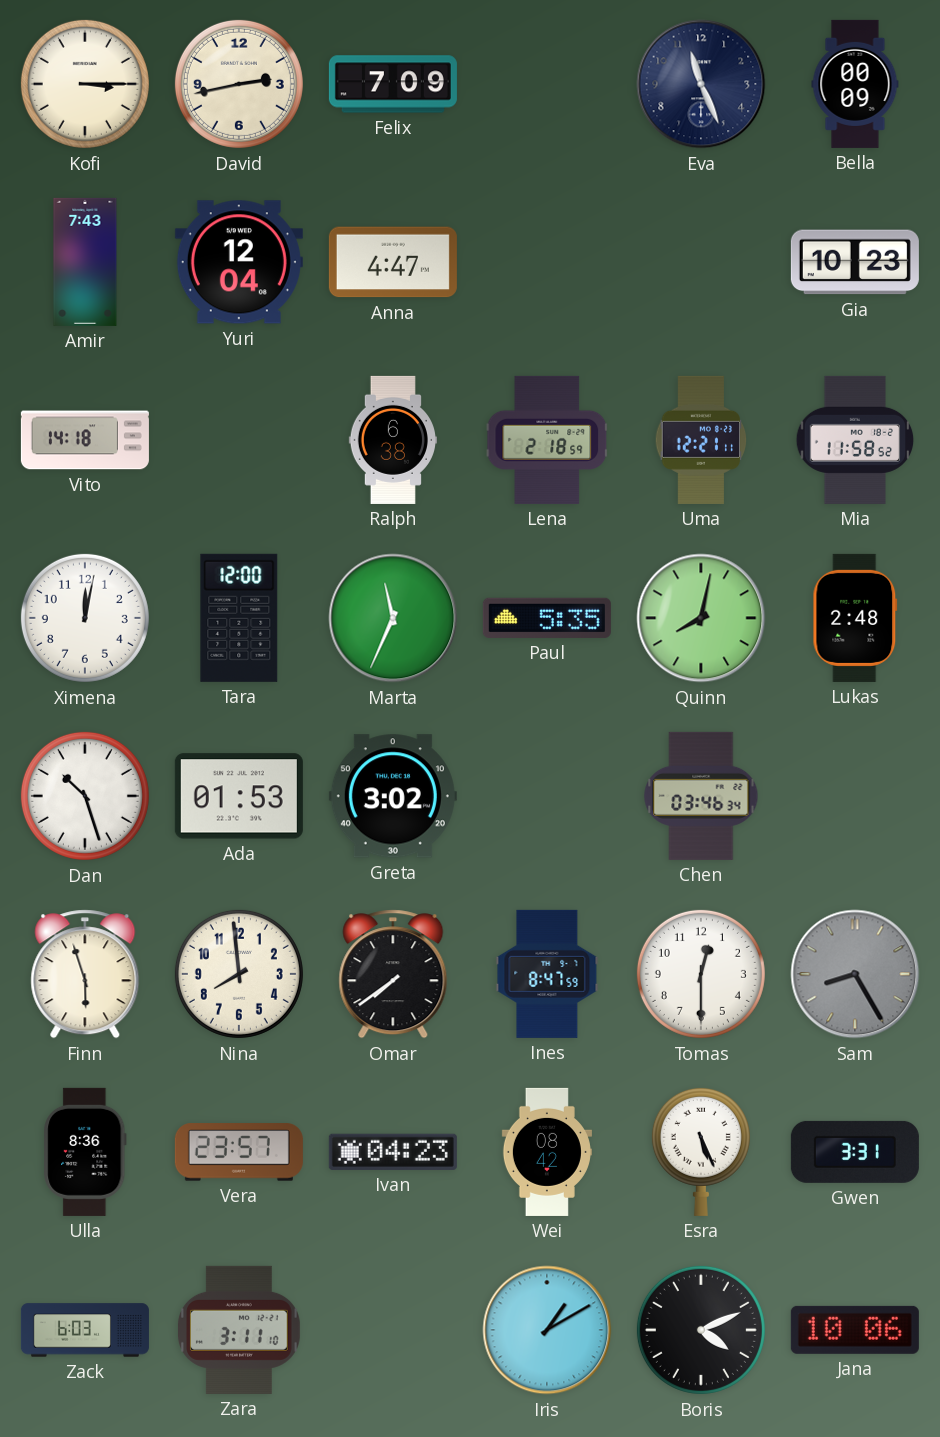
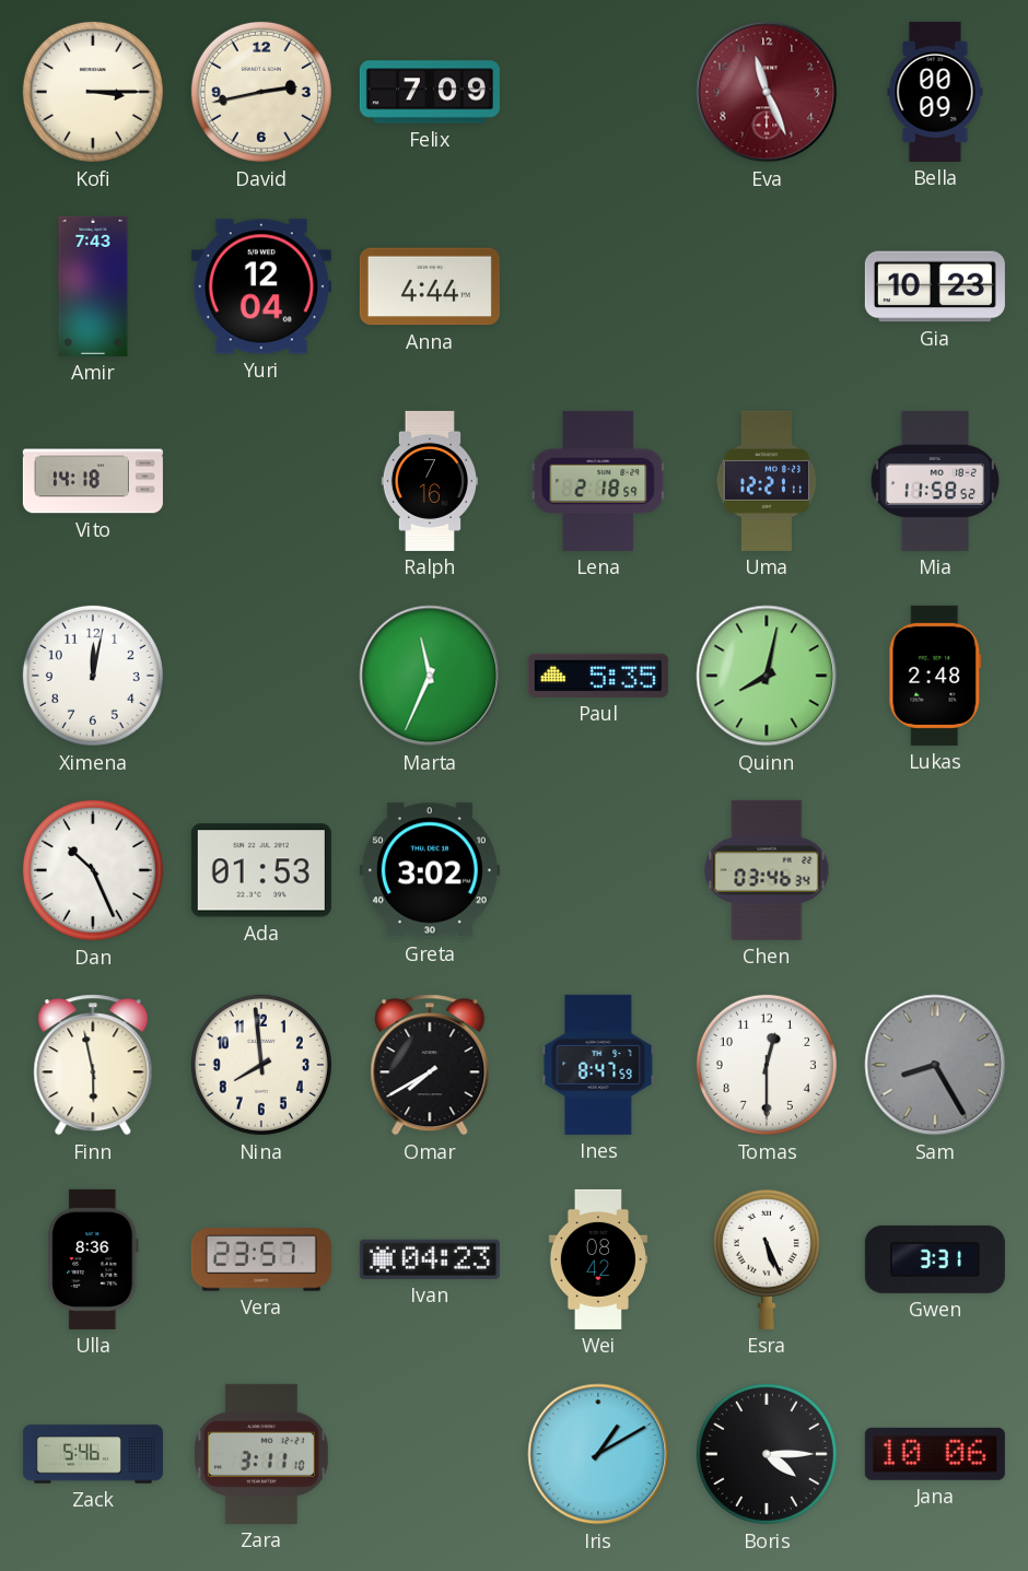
Eva dial: navy -> burgundy
Anna: 4:47 -> 4:44
Ralph: 6:38 -> 7:16
Tara: 12:00 -> none
Dan: 10:27 -> 10:26
Finn: 5:57 -> 5:58
Omar: 7:39 -> 7:40
Zack: 6:03 -> 5:46
Boris: 4:11 -> 4:15
